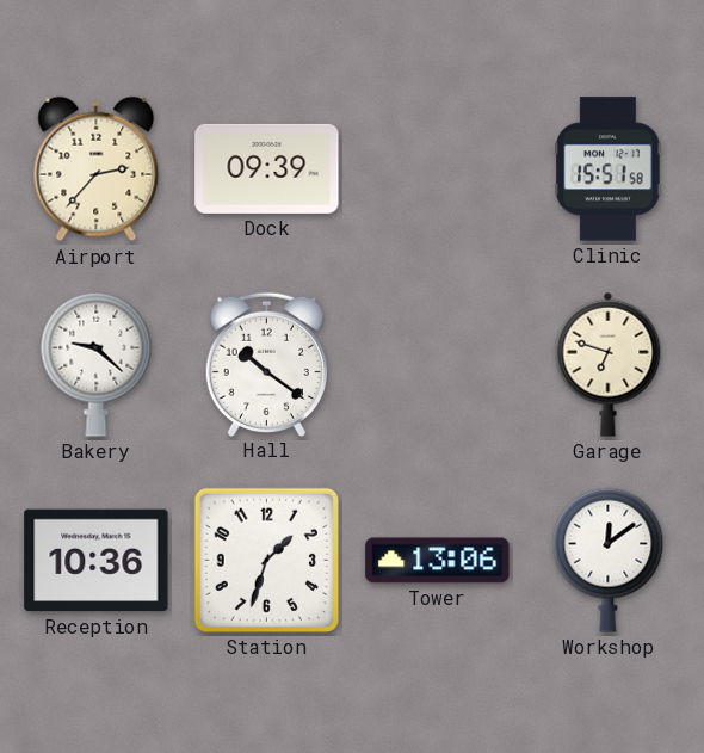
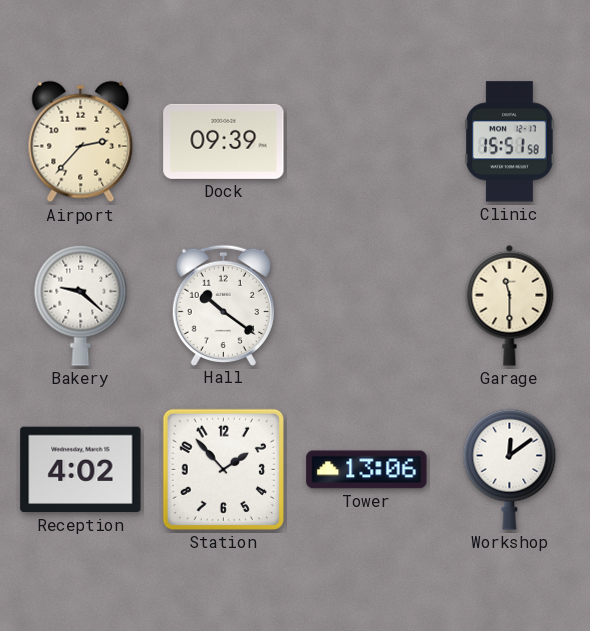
Garage: 6:48 -> 11:30
Reception: 10:36 -> 4:02
Station: 1:33 -> 1:53
